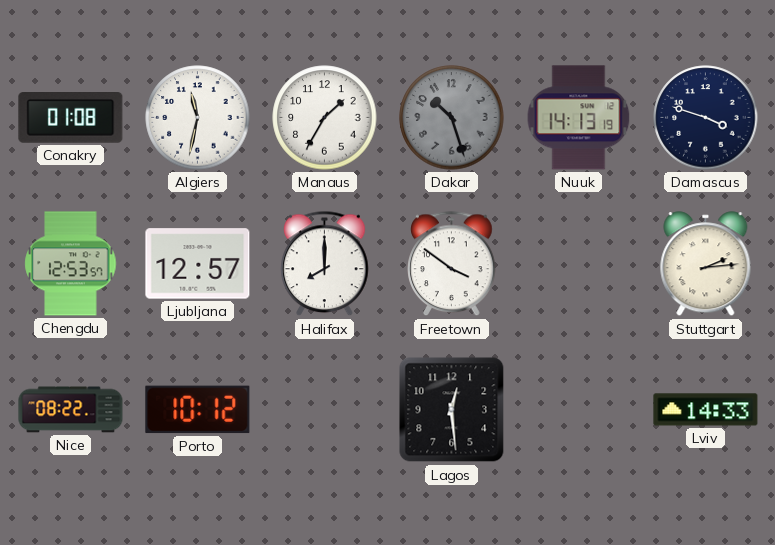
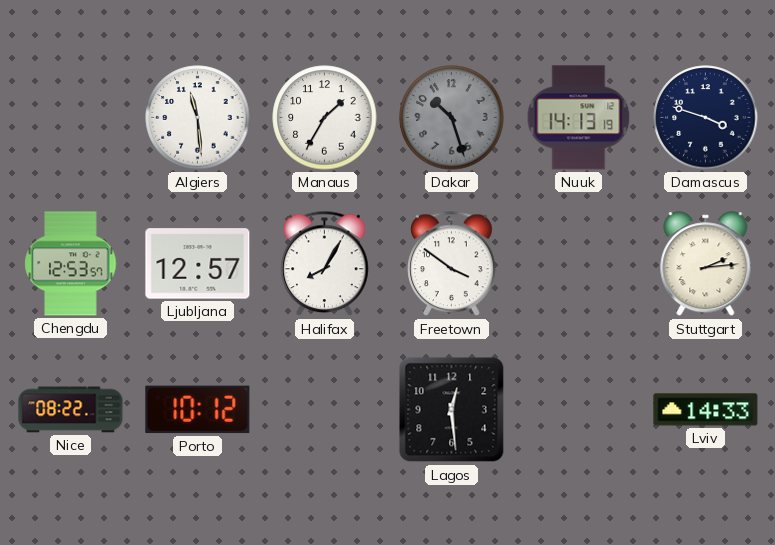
Conakry: 01:08 -> none
Algiers: 11:32 -> 11:29
Halifax: 8:00 -> 8:05
